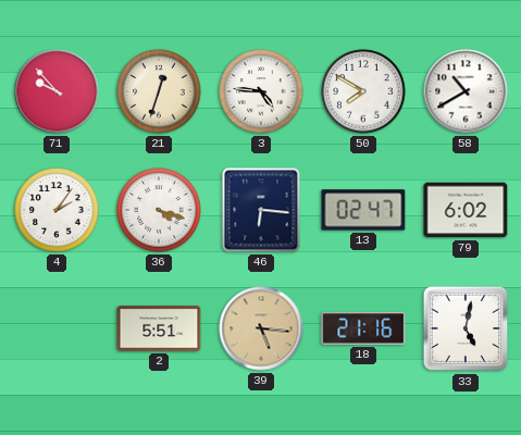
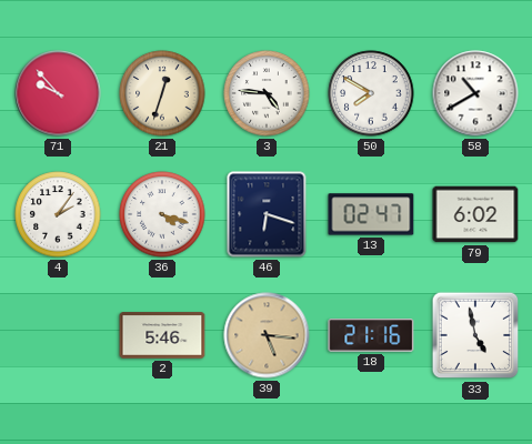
46: 6:16 -> 6:18
2: 5:51 -> 5:46
33: 5:02 -> 4:58
